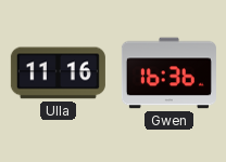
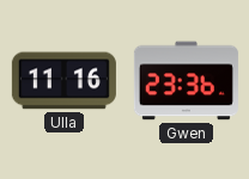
Gwen: 16:36 -> 23:36
